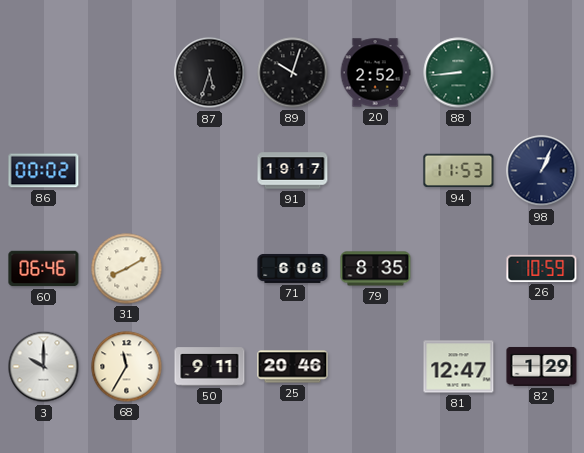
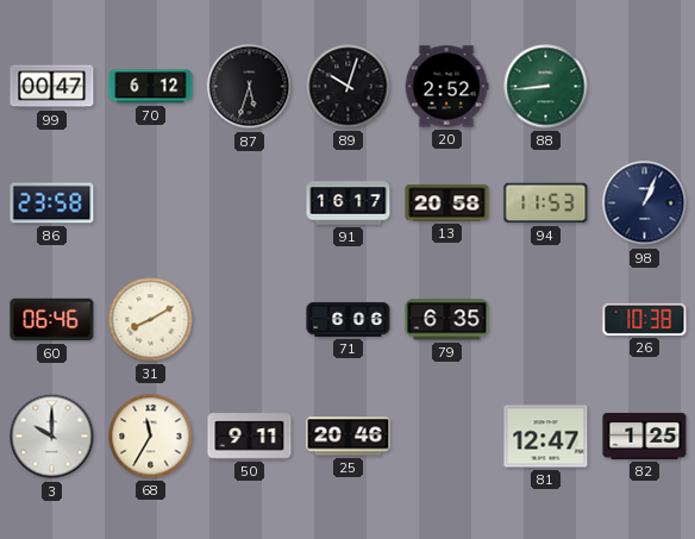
99: none -> 00:47
70: none -> 6:12
86: 00:02 -> 23:58
91: 19:17 -> 16:17
13: none -> 20:58
79: 8:35 -> 6:35
26: 10:59 -> 10:38
82: 1:29 -> 1:25
